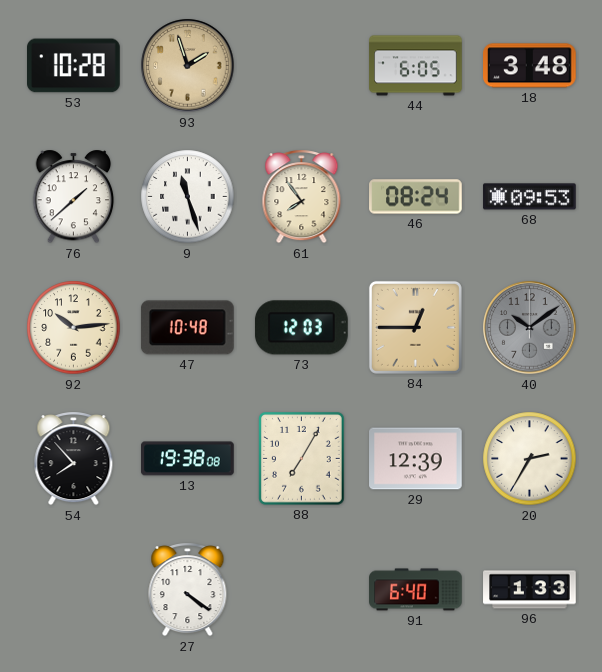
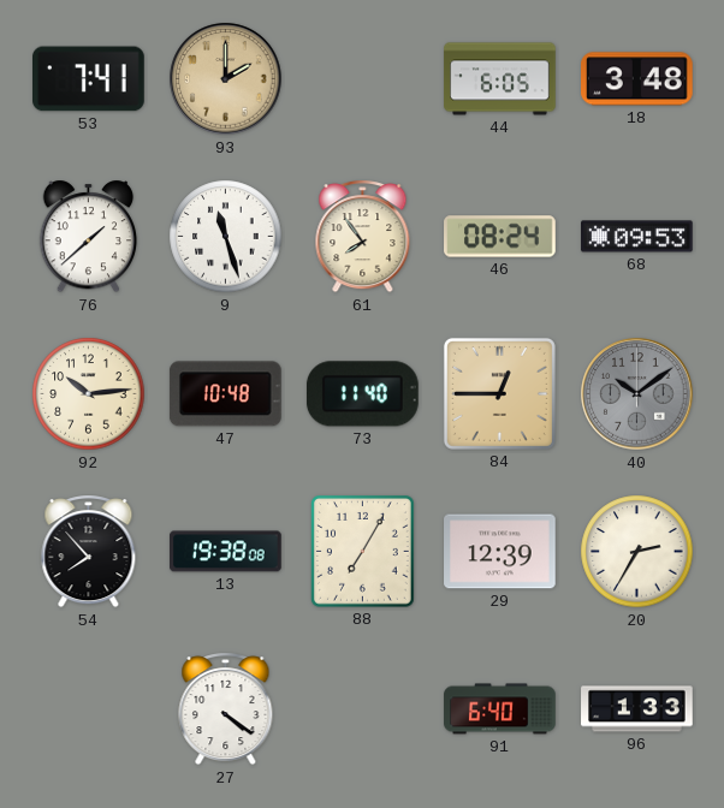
53: 10:28 -> 7:41
93: 1:57 -> 2:00
73: 12:03 -> 11:40
